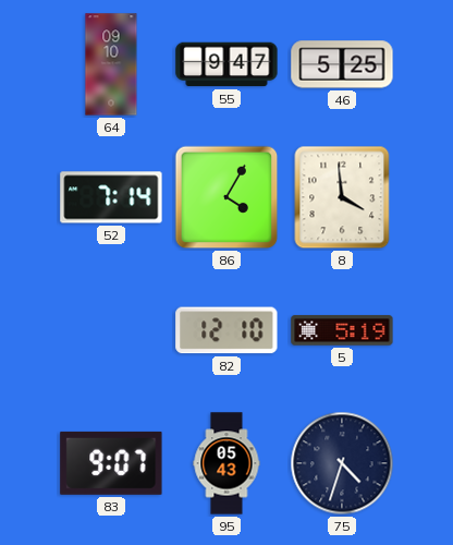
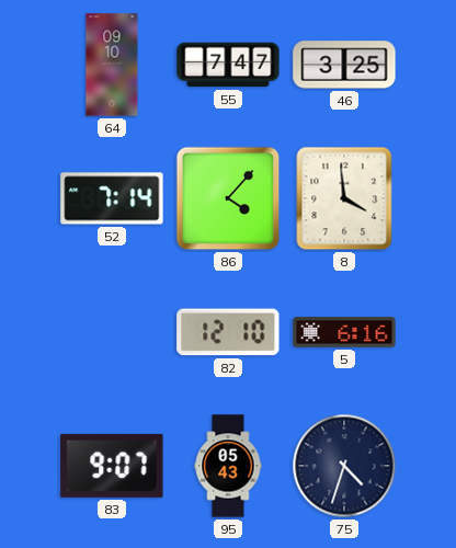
55: 9:47 -> 7:47
46: 5:25 -> 3:25
86: 4:05 -> 4:07
5: 5:19 -> 6:16
